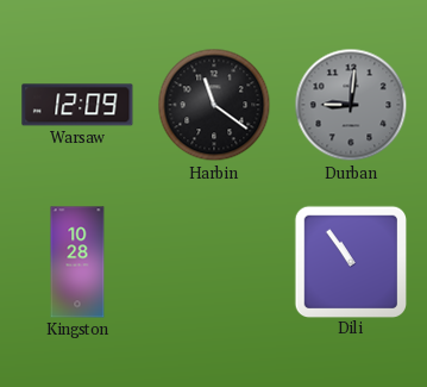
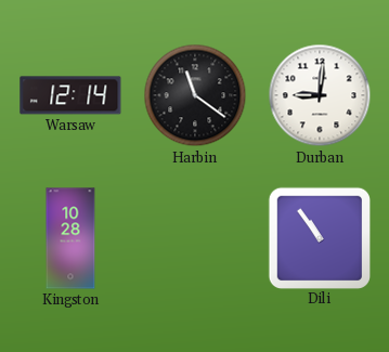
Warsaw: 12:09 -> 12:14
Durban dial: grey -> white
